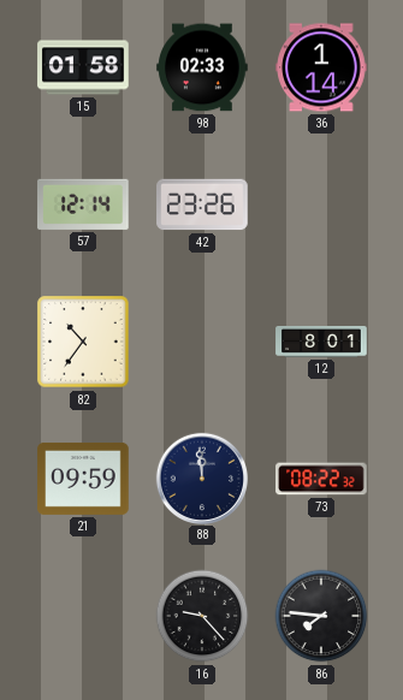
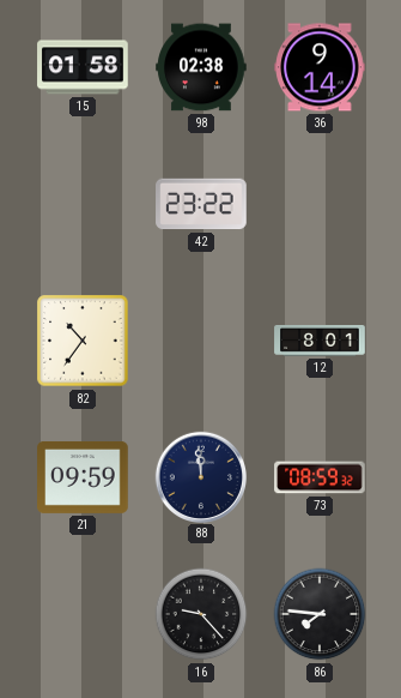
98: 02:33 -> 02:38
36: 1:14 -> 9:14
57: 12:14 -> none
42: 23:26 -> 23:22
73: 08:22 -> 08:59
